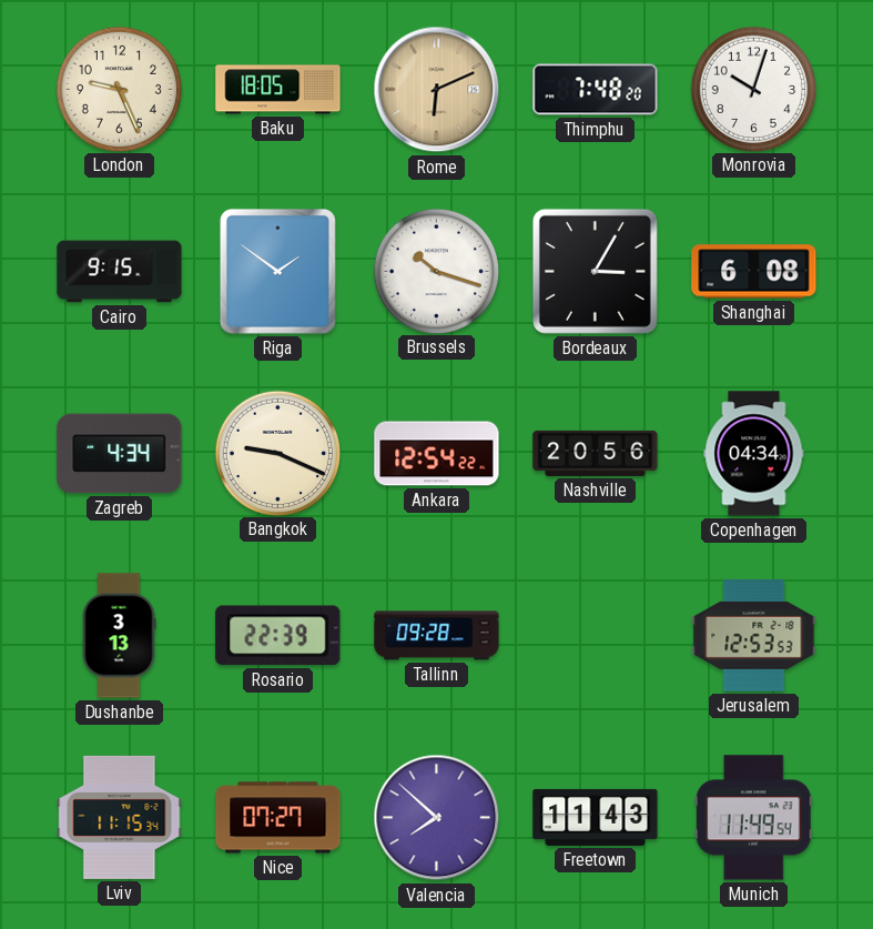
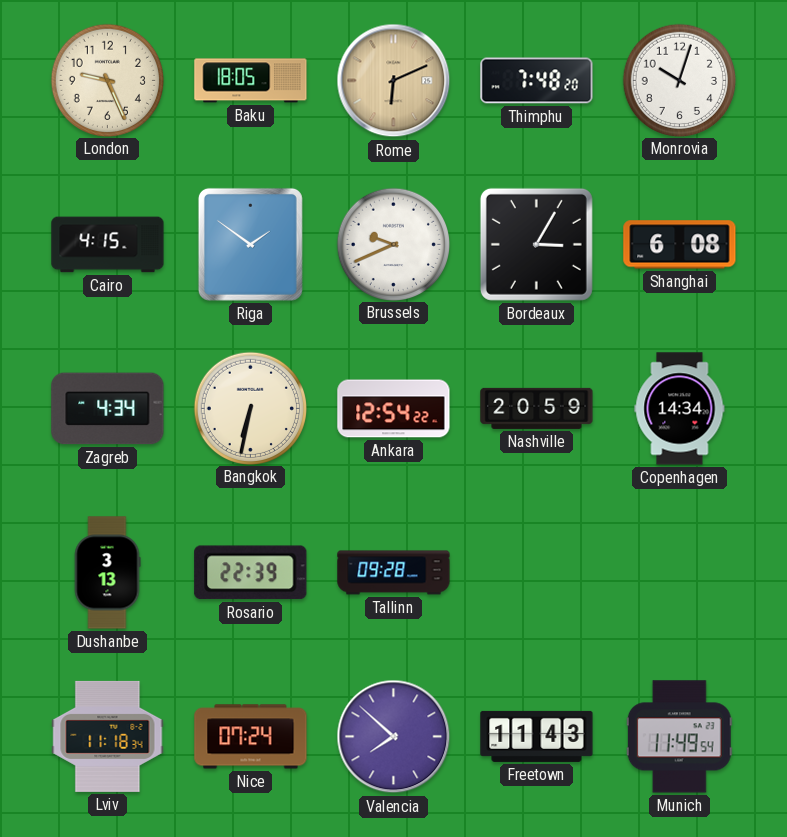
Cairo: 9:15 -> 4:15
Brussels: 10:18 -> 9:41
Bangkok: 9:19 -> 6:32
Nashville: 20:56 -> 20:59
Copenhagen: 04:34 -> 14:34
Jerusalem: 12:53 -> none
Lviv: 11:15 -> 11:18
Nice: 07:27 -> 07:24
